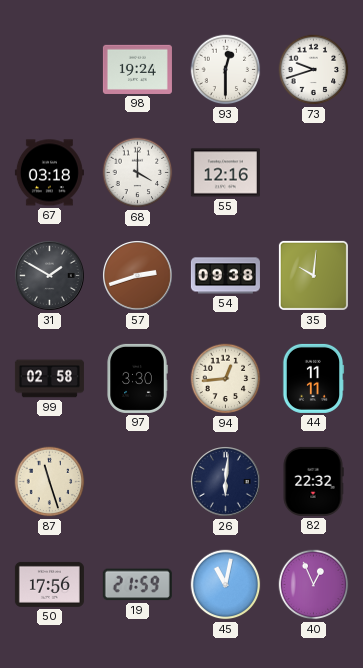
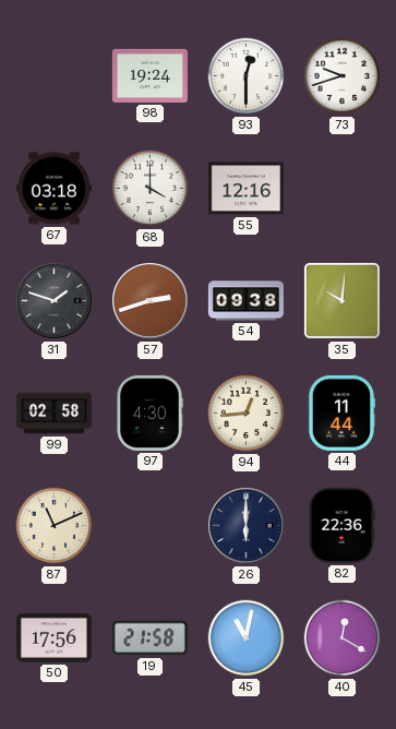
31: 1:50 -> 1:48
97: 3:30 -> 4:30
44: 11:11 -> 11:44
87: 11:27 -> 11:11
26: 6:01 -> 6:00
82: 22:32 -> 22:36
19: 21:59 -> 21:58
40: 12:56 -> 12:20
